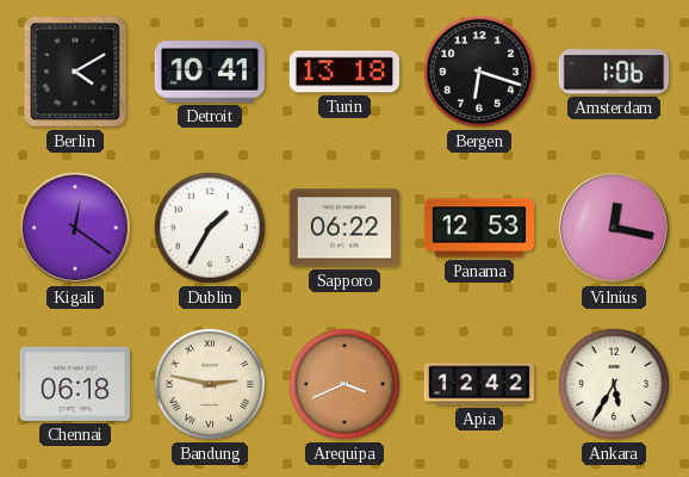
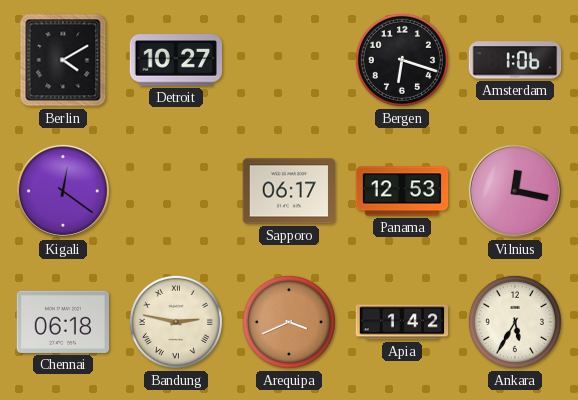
Detroit: 10:41 -> 10:27
Turin: 13:18 -> none
Dublin: 1:35 -> none
Sapporo: 06:22 -> 06:17
Apia: 12:42 -> 1:42
